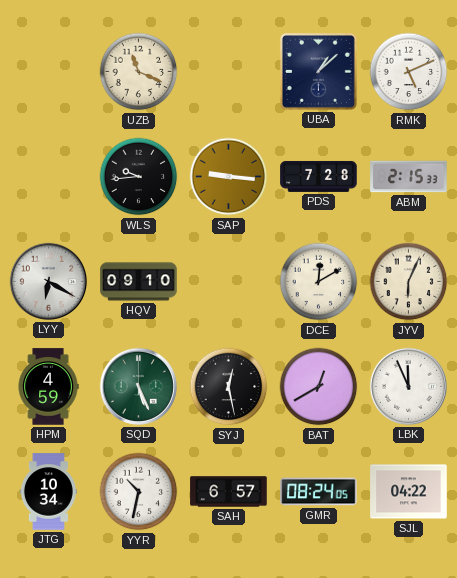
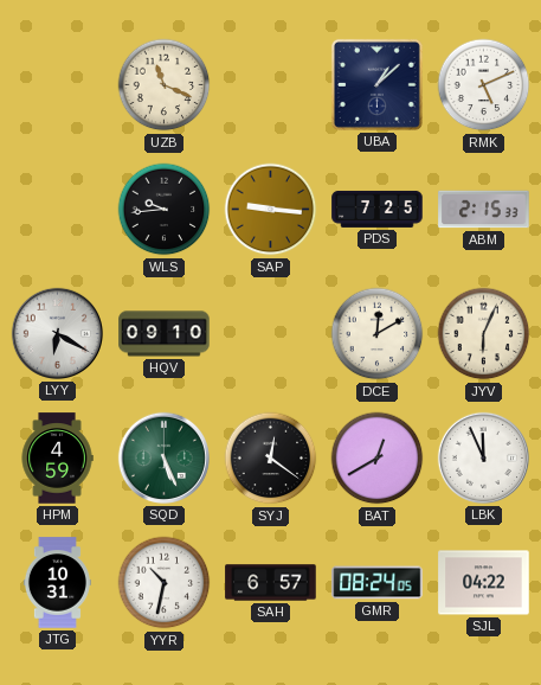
PDS: 7:28 -> 7:25
SYJ: 12:28 -> 12:21
JTG: 10:34 -> 10:31
